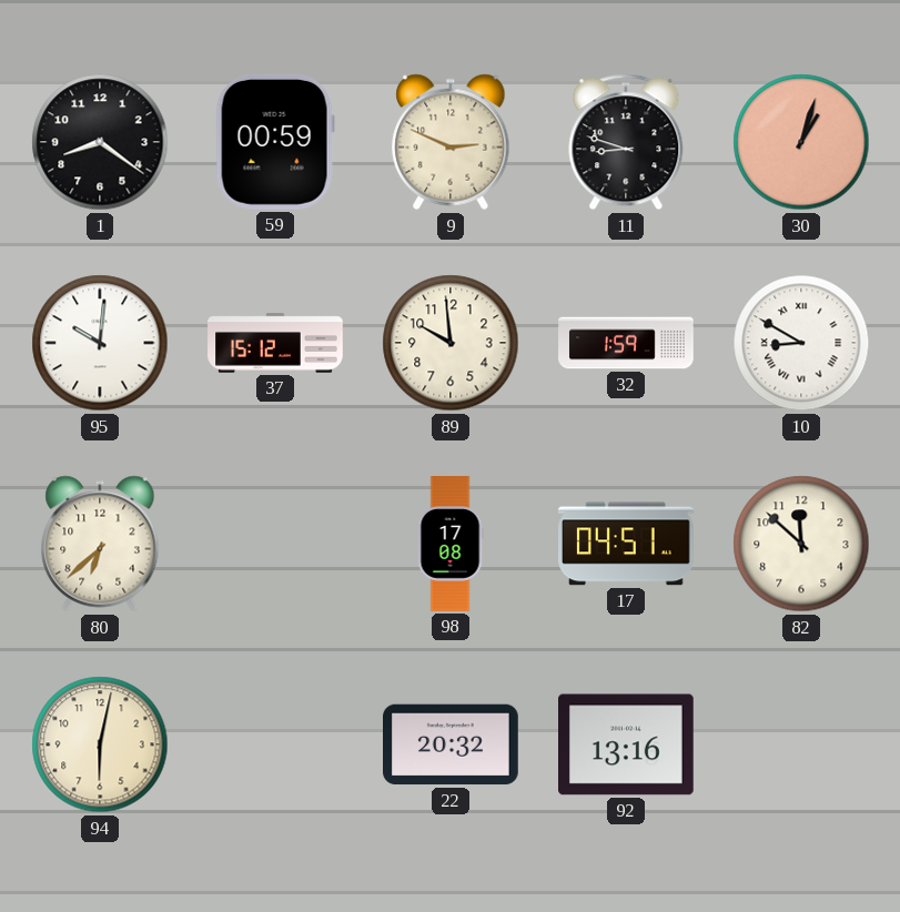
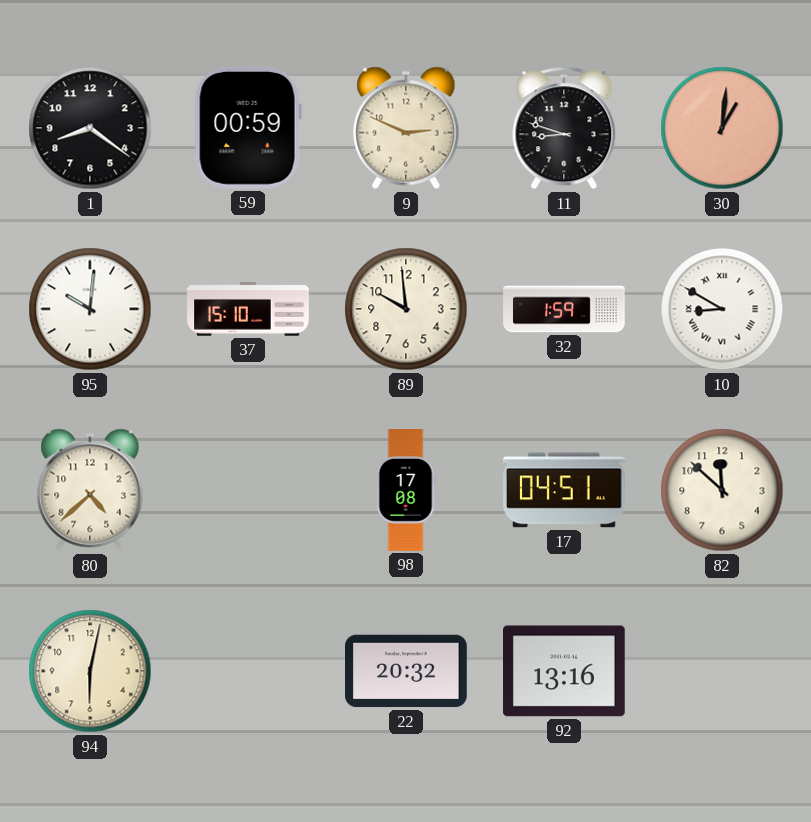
30: 1:03 -> 1:01
37: 15:12 -> 15:10
80: 6:38 -> 4:38
